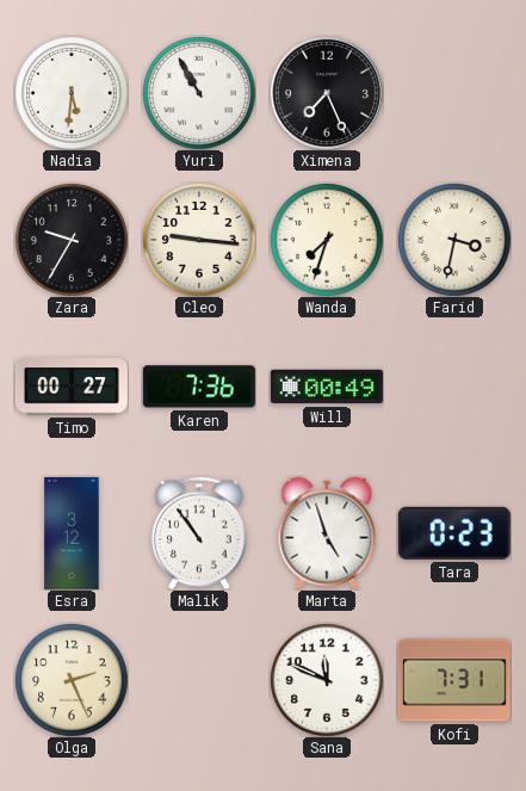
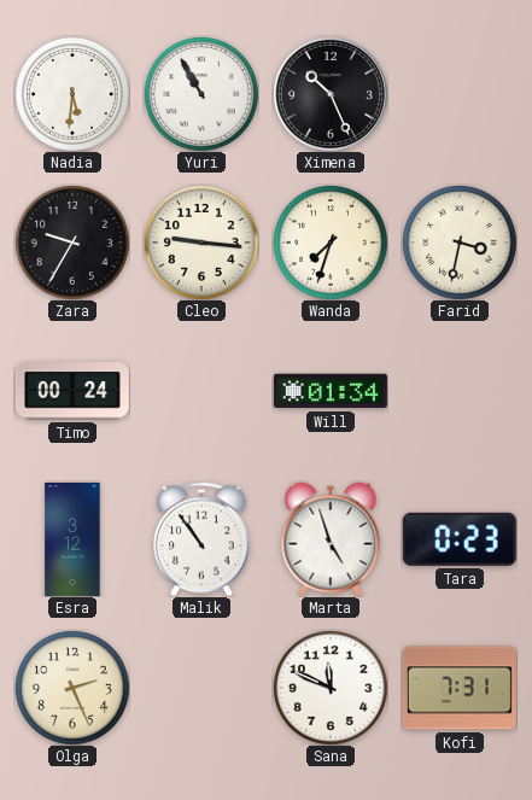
Ximena: 7:26 -> 10:26
Timo: 00:27 -> 00:24
Karen: 7:36 -> none
Will: 00:49 -> 01:34
